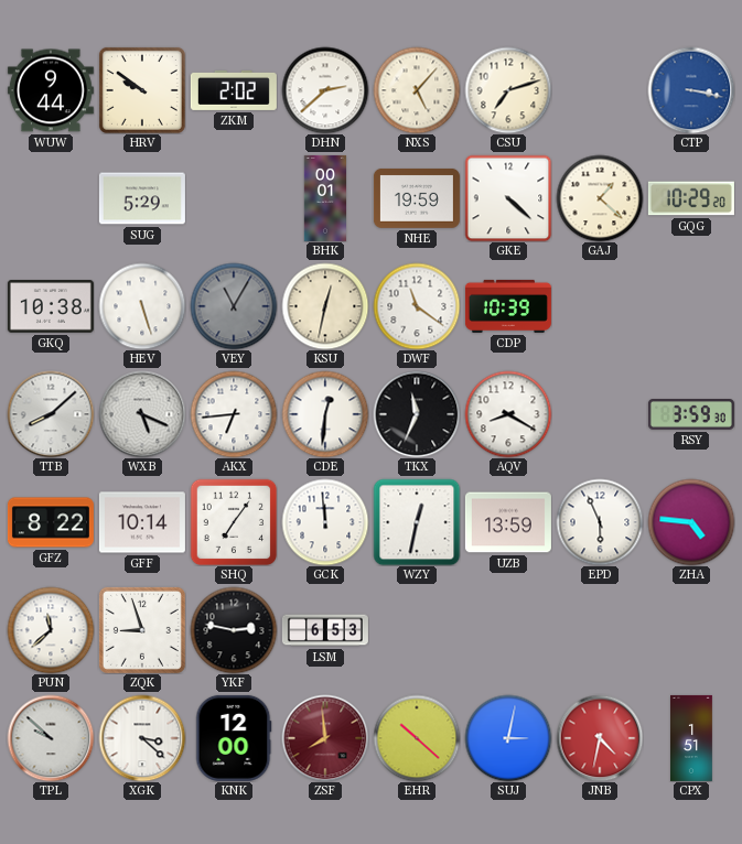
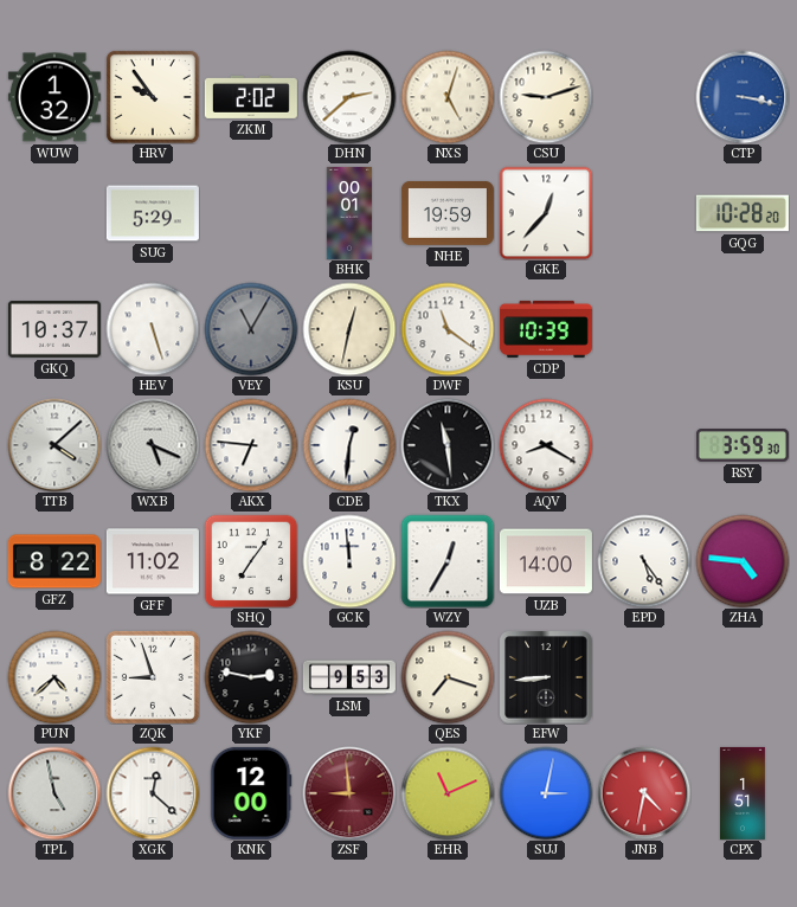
WUW: 9:44 -> 1:32
HRV: 9:51 -> 9:54
NXS: 5:07 -> 5:03
CSU: 7:12 -> 9:12
GKE: 4:22 -> 12:37
GAJ: 1:22 -> none
GQG: 10:29 -> 10:28
GKQ: 10:38 -> 10:37
TTB: 8:08 -> 4:08
AKX: 6:44 -> 6:46
TKX: 11:34 -> 11:29
GFF: 10:14 -> 11:02
WZY: 12:32 -> 12:35
UZB: 13:59 -> 14:00
EPD: 5:56 -> 5:24
PUN: 11:38 -> 4:38
LSM: 6:53 -> 9:53
QES: none -> 7:18
EFW: none -> 8:44
TPL: 9:52 -> 4:58
XGK: 3:22 -> 12:22
ZSF: 7:59 -> 8:59
EHR: 10:22 -> 11:11
